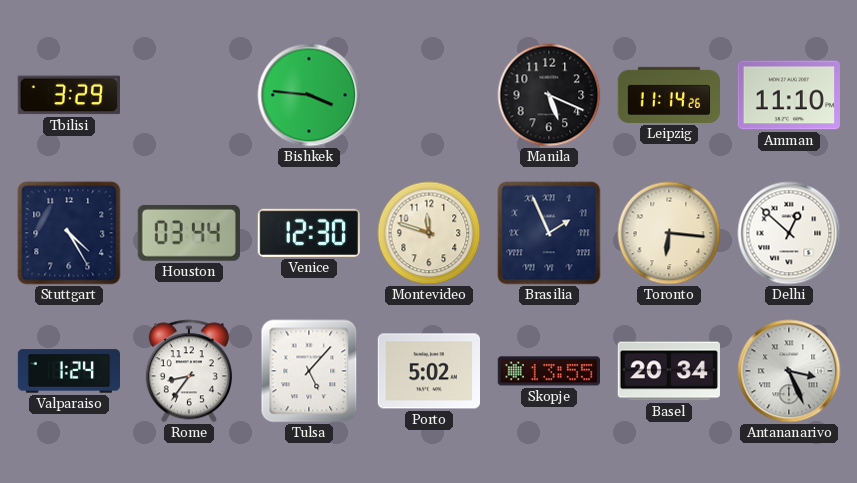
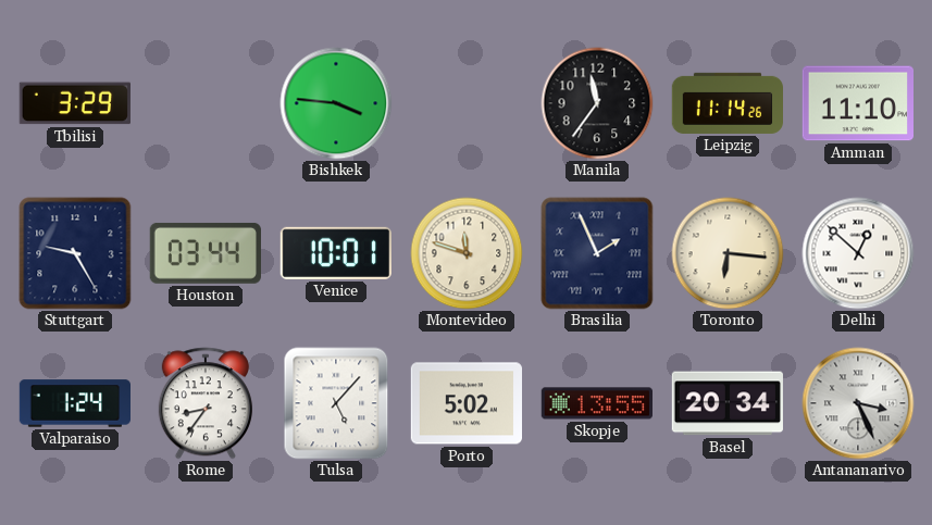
Manila: 5:19 -> 11:36
Stuttgart: 4:25 -> 9:25
Venice: 12:30 -> 10:01
